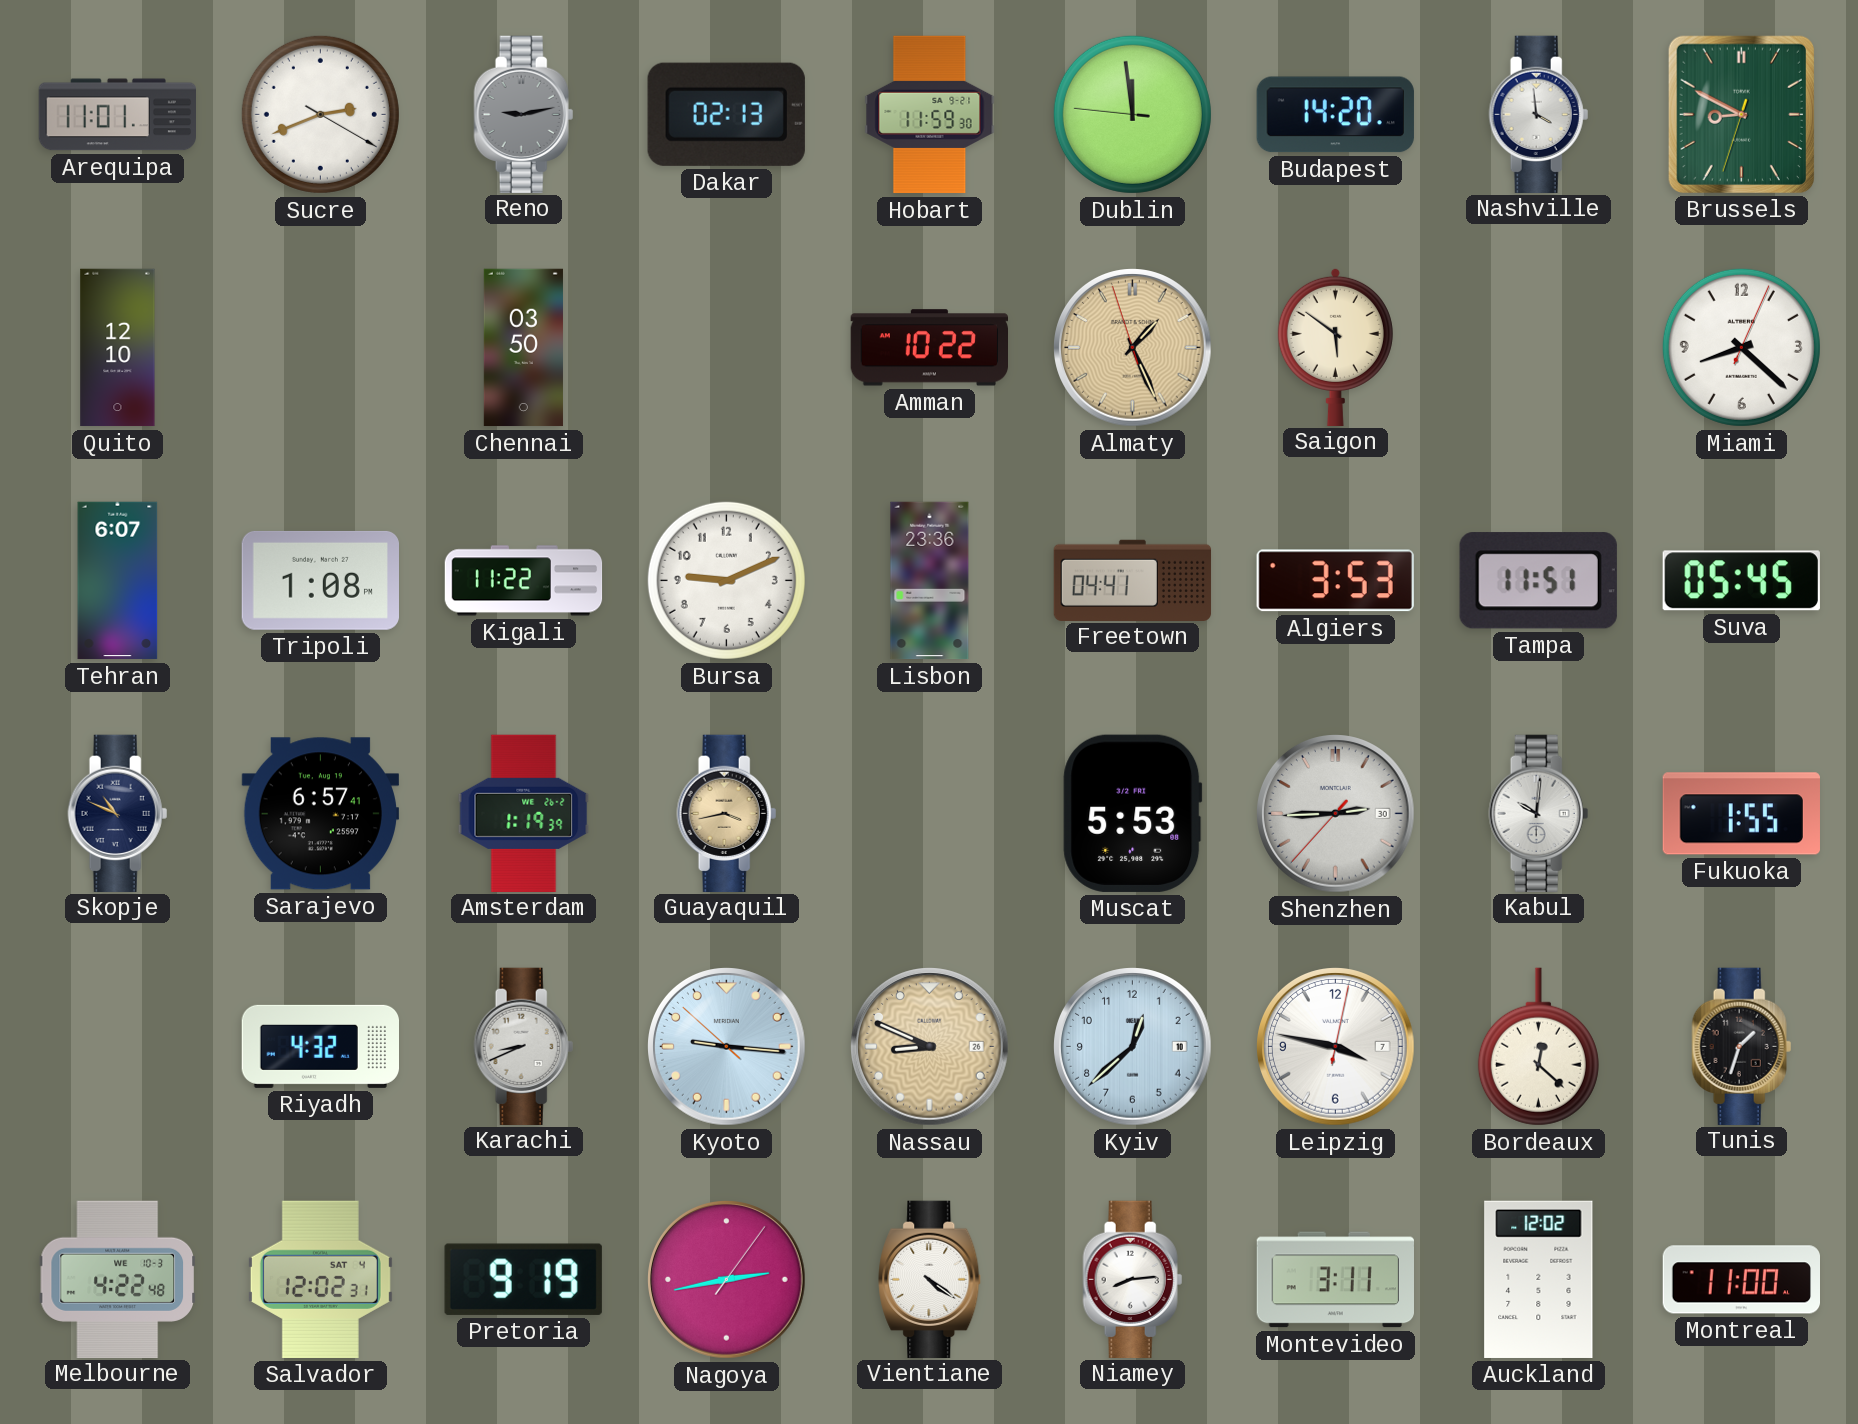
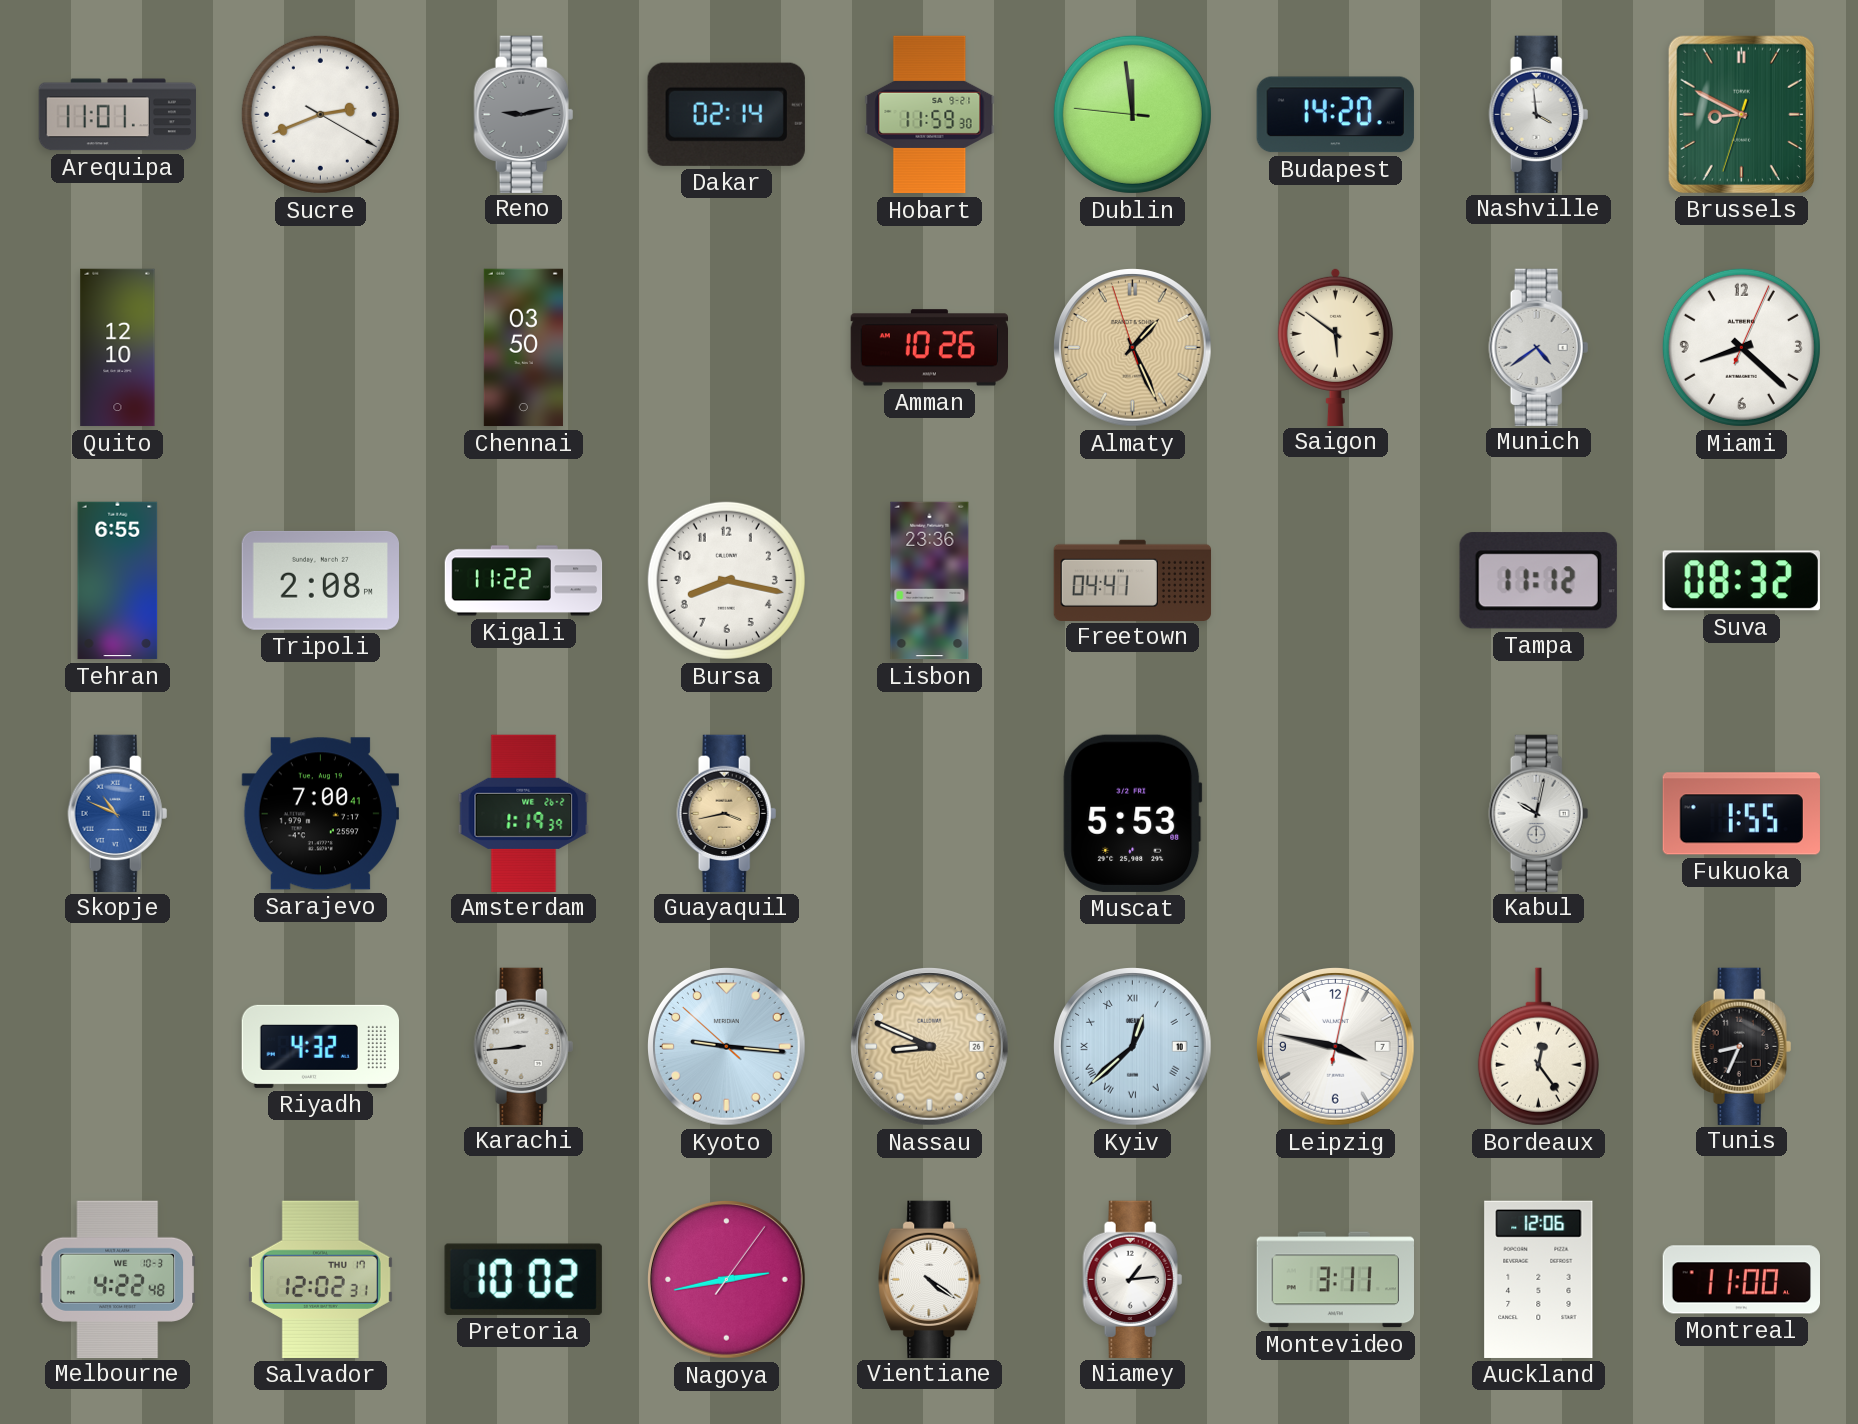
Dakar: 02:13 -> 02:14
Amman: 10:22 -> 10:26
Munich: none -> 4:39
Tehran: 6:07 -> 6:55
Tripoli: 1:08 -> 2:08
Bursa: 9:11 -> 8:17
Algiers: 3:53 -> none
Tampa: 11:51 -> 11:12
Suva: 05:45 -> 08:32
Skopje dial: navy -> blue
Sarajevo: 6:57 -> 7:00
Shenzhen: 2:44 -> none
Kabul: 10:01 -> 10:02
Karachi: 8:41 -> 8:44
Kyiv numerals: Arabic -> Roman
Bordeaux: 12:22 -> 12:24
Tunis: 1:33 -> 8:34
Salvador date: SAT 4 -> THU 17
Pretoria: 9:19 -> 10:02
Niamey: 8:14 -> 1:14
Auckland: 12:02 -> 12:06
